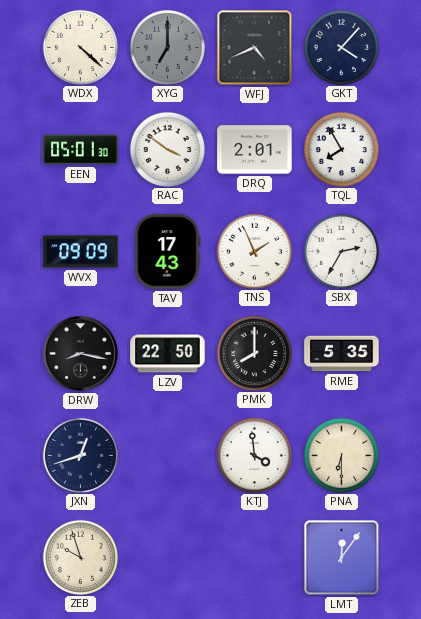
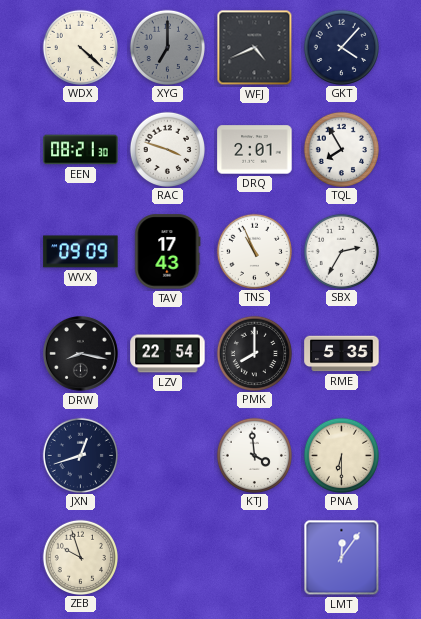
EEN: 05:01 -> 08:21
RAC: 3:51 -> 3:48
TNS: 1:56 -> 10:56
LZV: 22:50 -> 22:54
